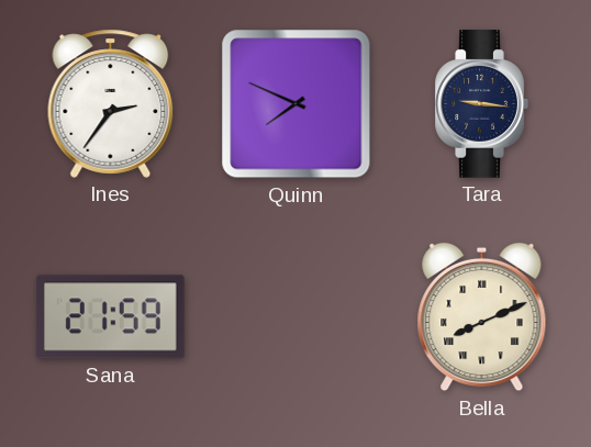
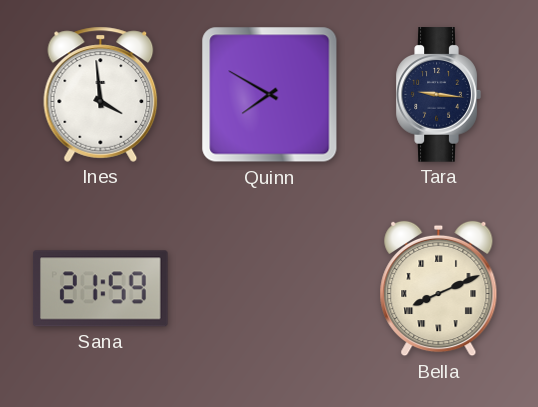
Ines: 2:36 -> 3:59
Quinn: 7:49 -> 7:50
